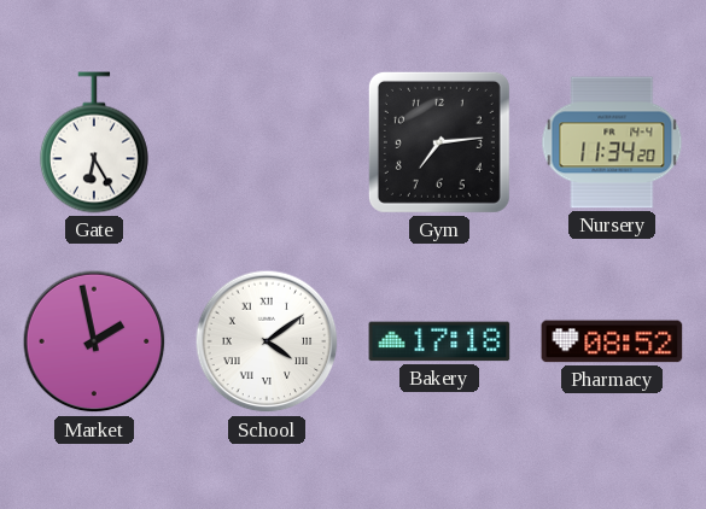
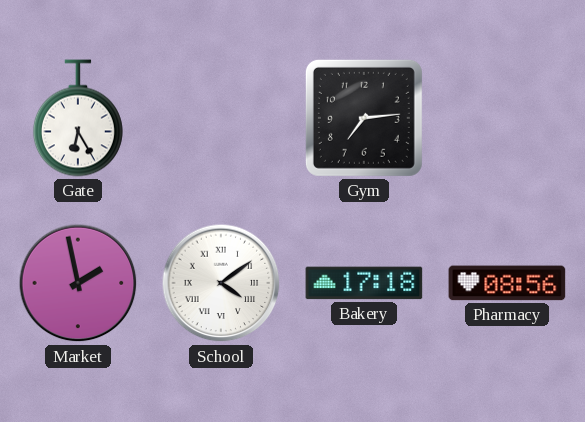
Nursery: 11:34 -> none
Pharmacy: 08:52 -> 08:56
